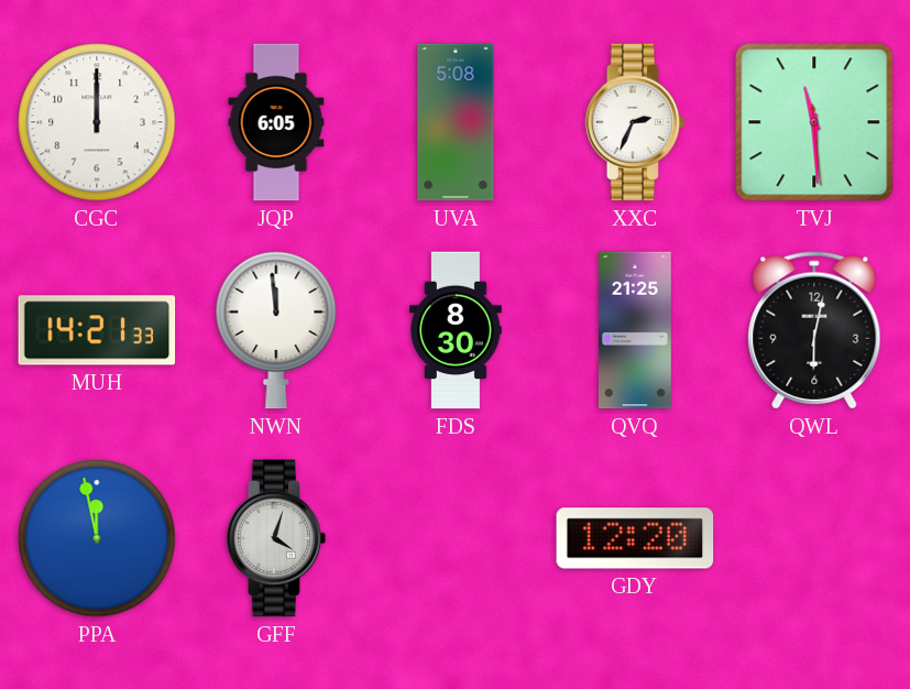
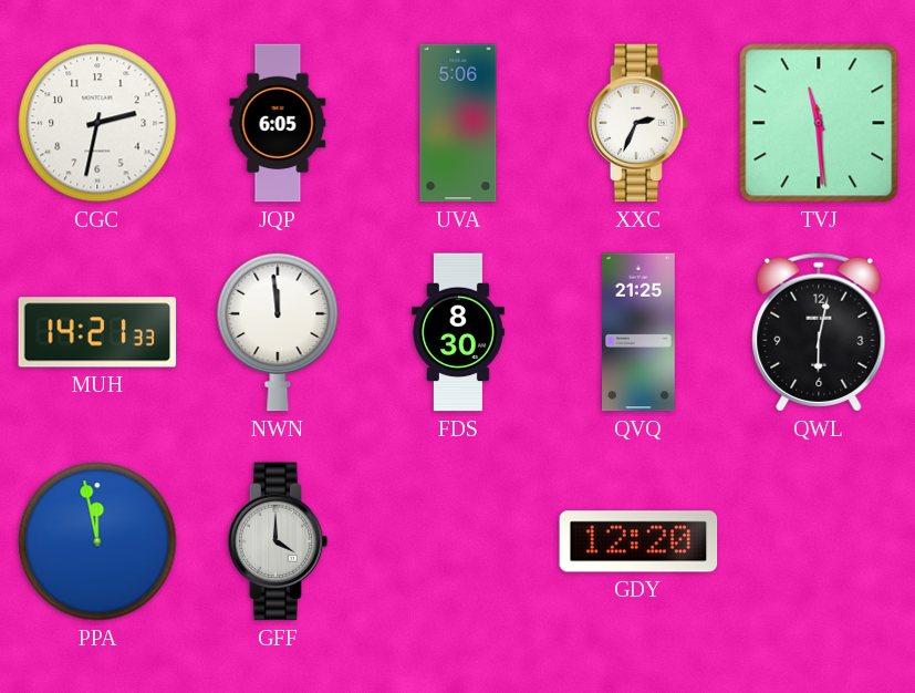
CGC: 12:00 -> 2:32
UVA: 5:08 -> 5:06
GFF: 4:03 -> 4:00
